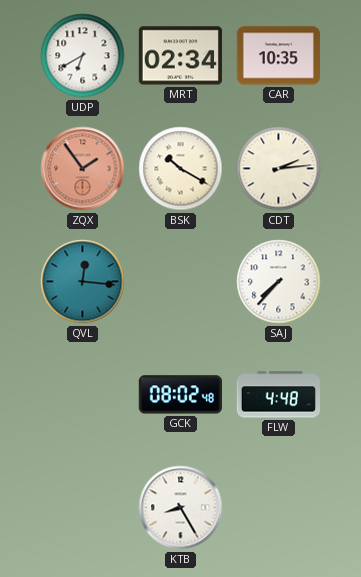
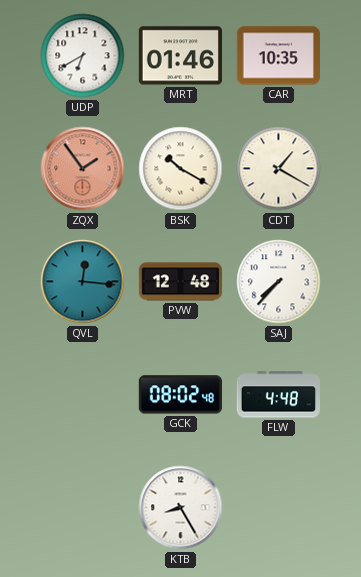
MRT: 02:34 -> 01:46
CDT: 2:14 -> 1:20
PVW: none -> 12:48
